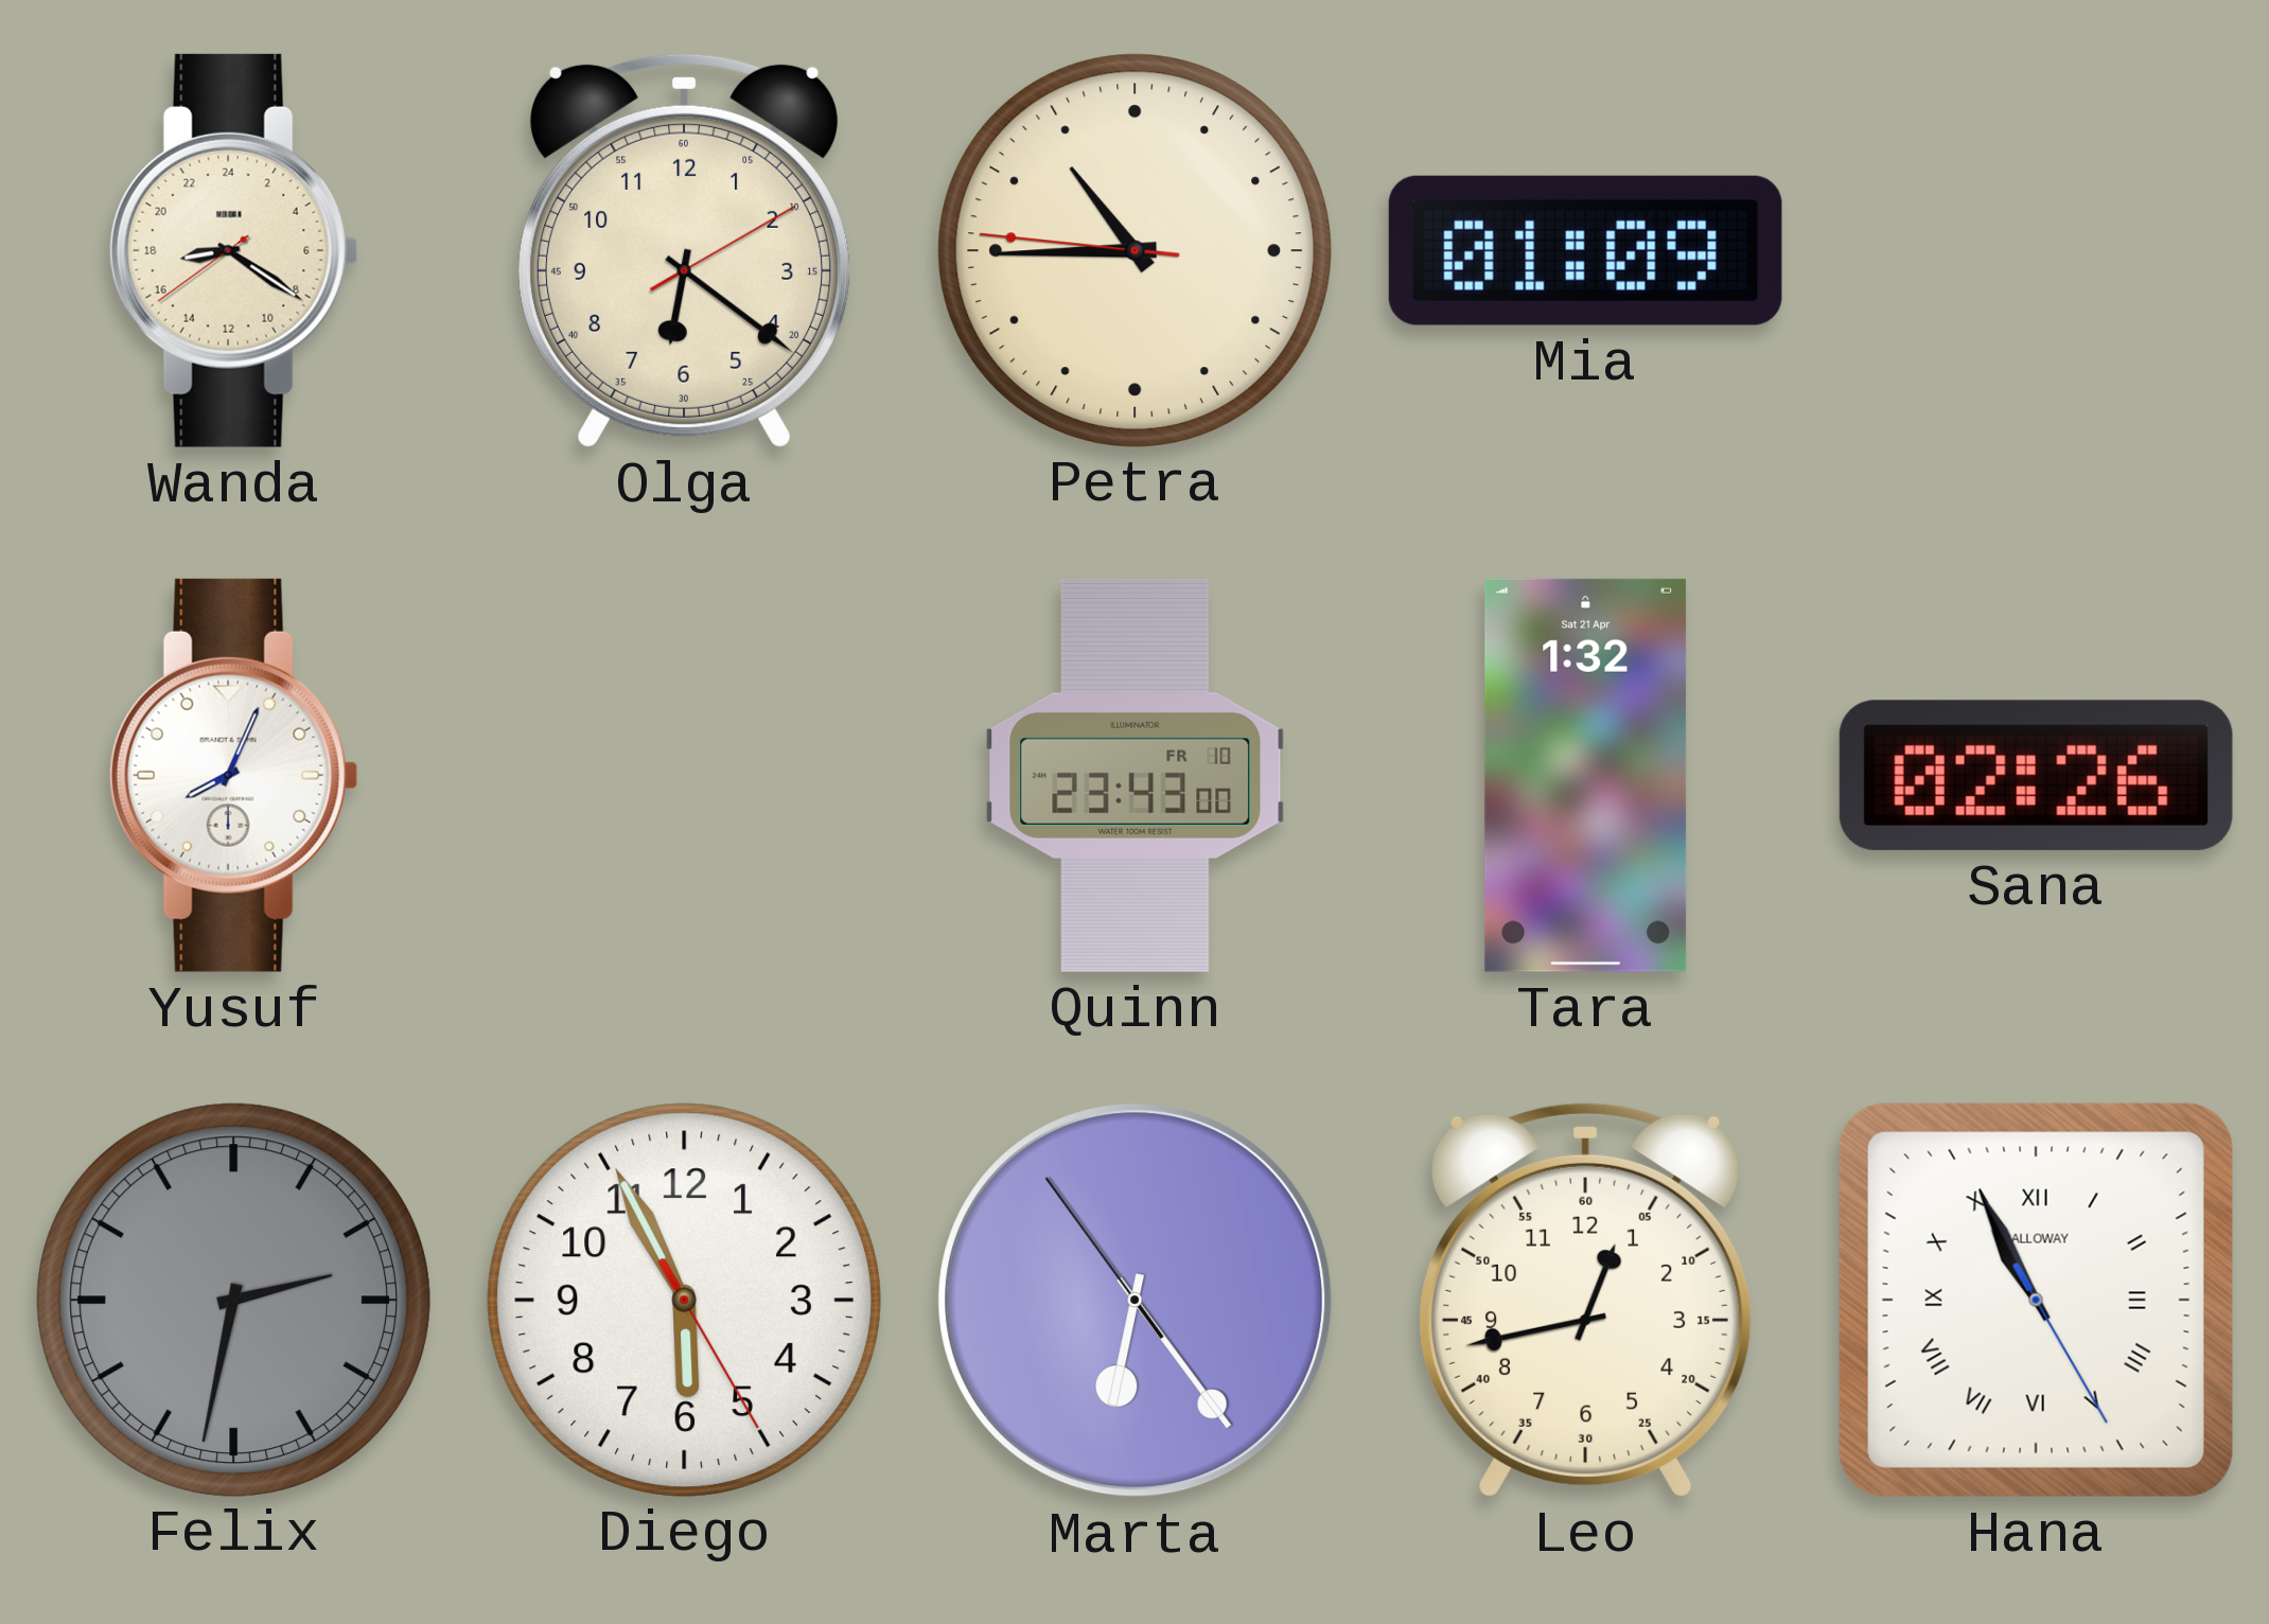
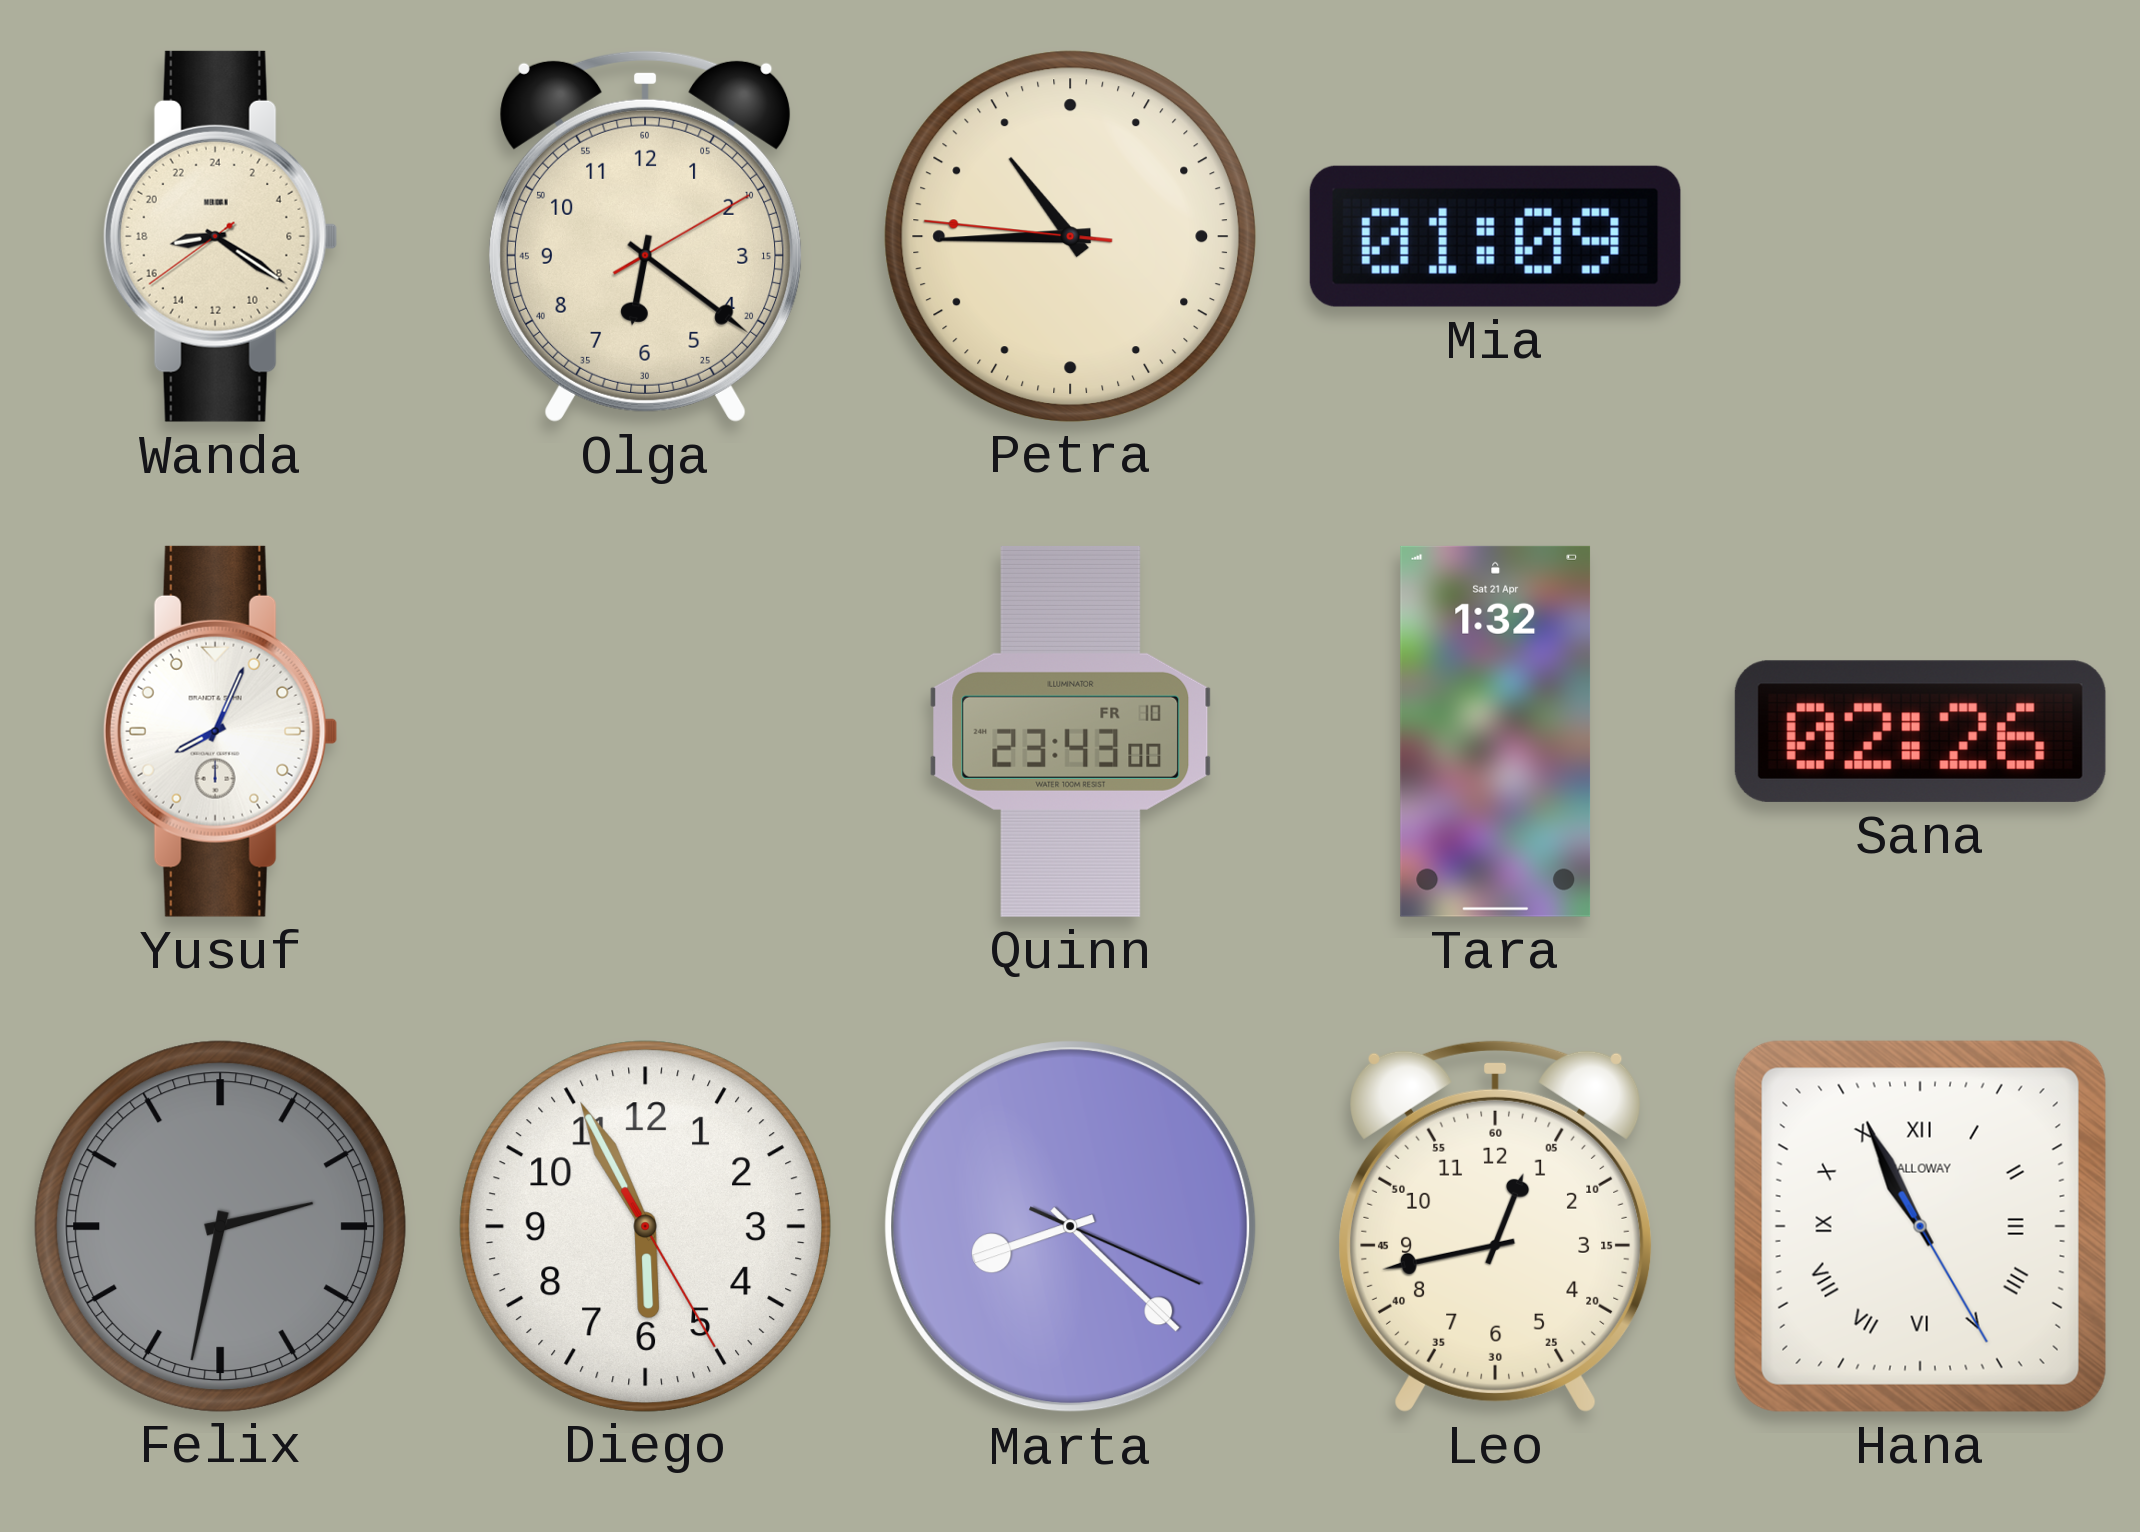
Marta: 6:23 -> 8:22
